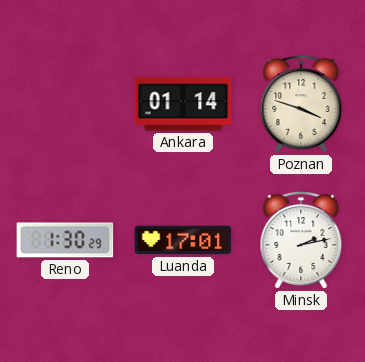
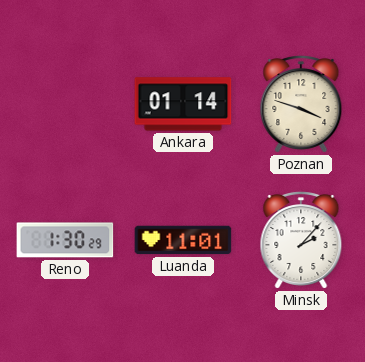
Luanda: 17:01 -> 11:01
Minsk: 2:13 -> 2:07
